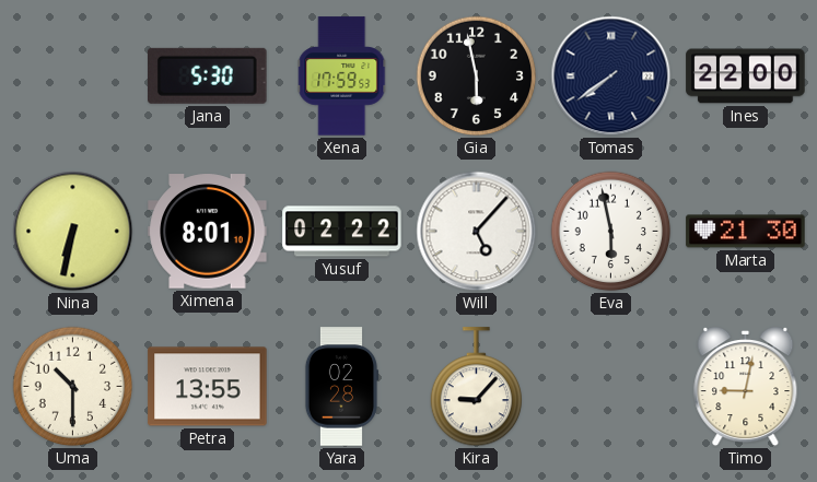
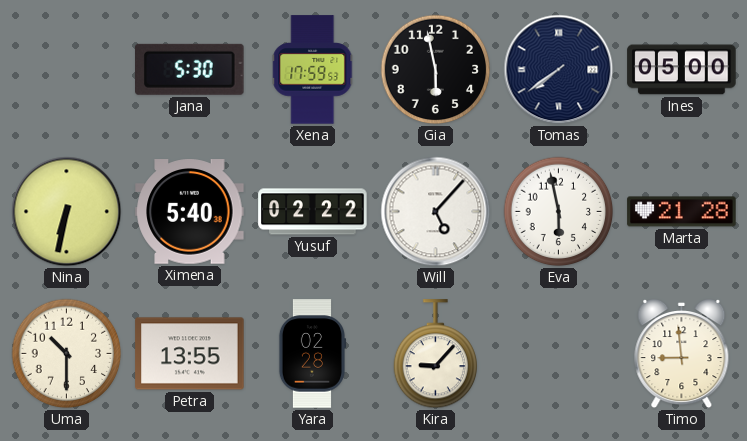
Ines: 22:00 -> 05:00
Ximena: 8:01 -> 5:40
Marta: 21:30 -> 21:28
Timo: 9:02 -> 8:59
